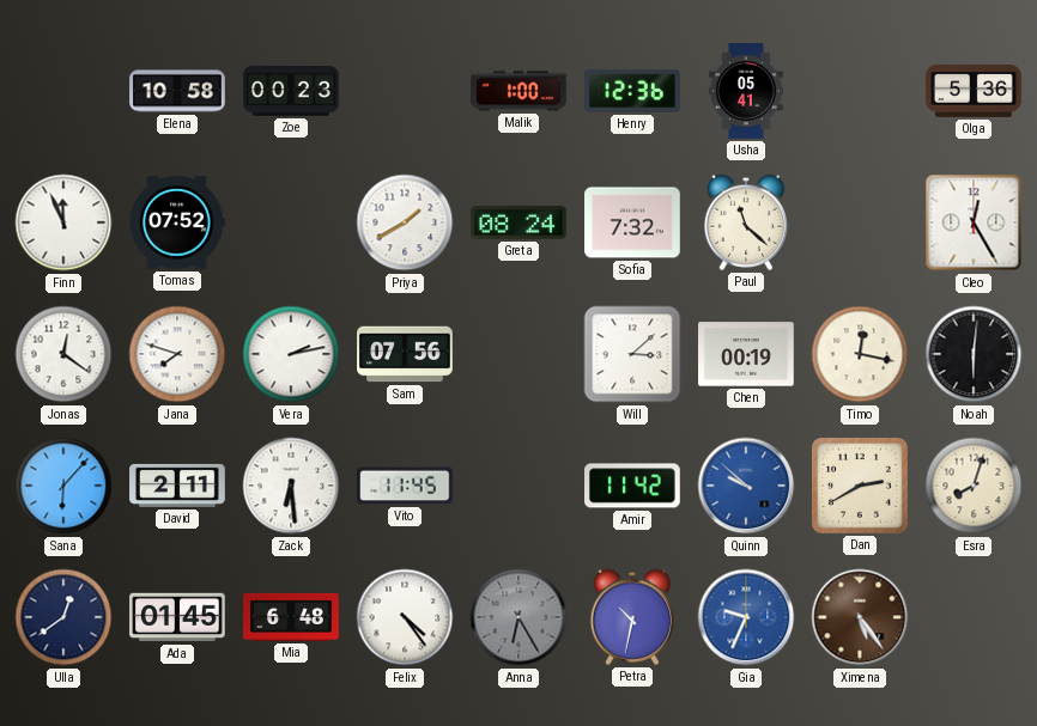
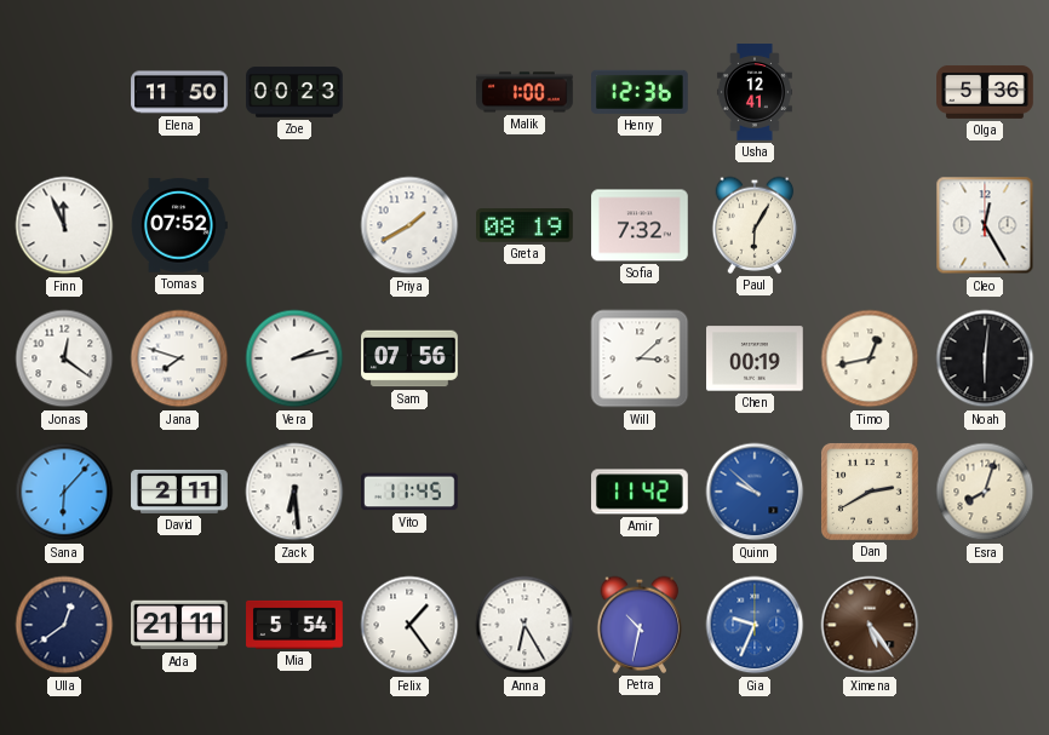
Elena: 10:58 -> 11:50
Usha: 05:41 -> 12:41
Greta: 08:24 -> 08:19
Paul: 11:22 -> 6:05
Timo: 12:17 -> 12:43
Ada: 01:45 -> 21:11
Mia: 6:48 -> 5:54
Felix: 4:24 -> 1:24
Anna dial: grey -> white
